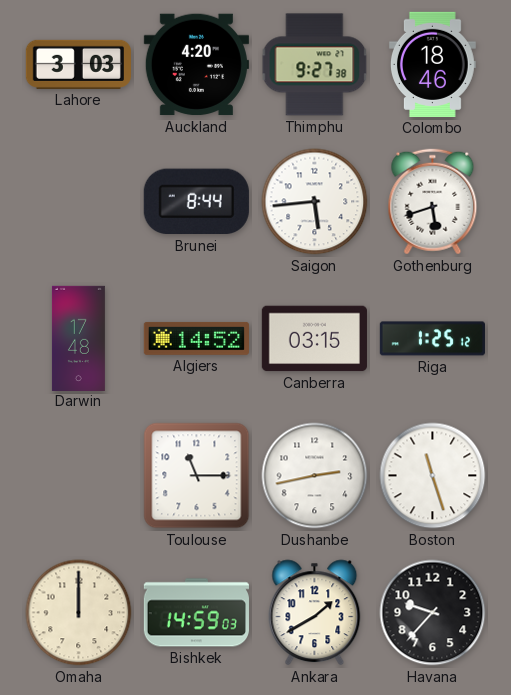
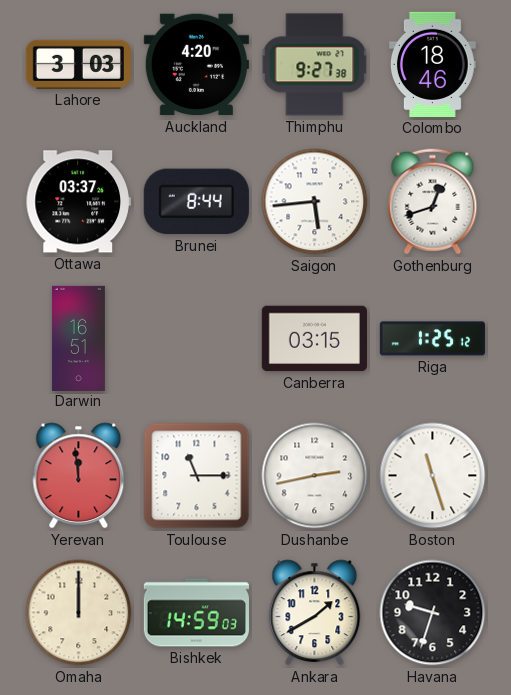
Ottawa: none -> 03:37
Gothenburg: 5:42 -> 12:42
Darwin: 17:48 -> 16:51
Algiers: 14:52 -> none
Yerevan: none -> 11:59
Havana: 9:37 -> 9:33
